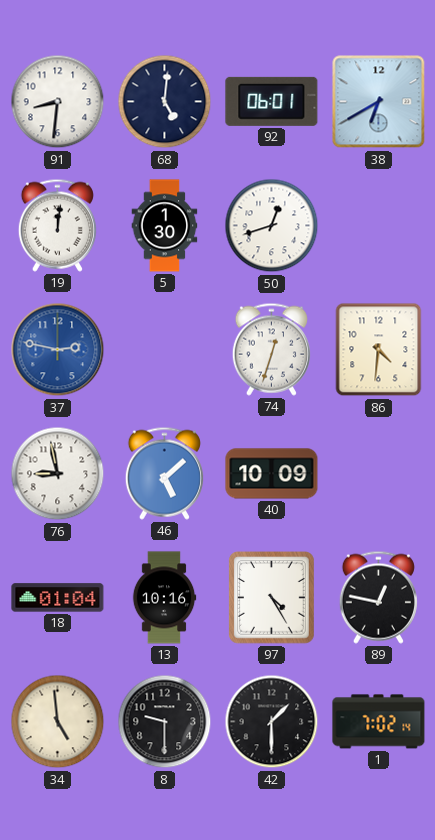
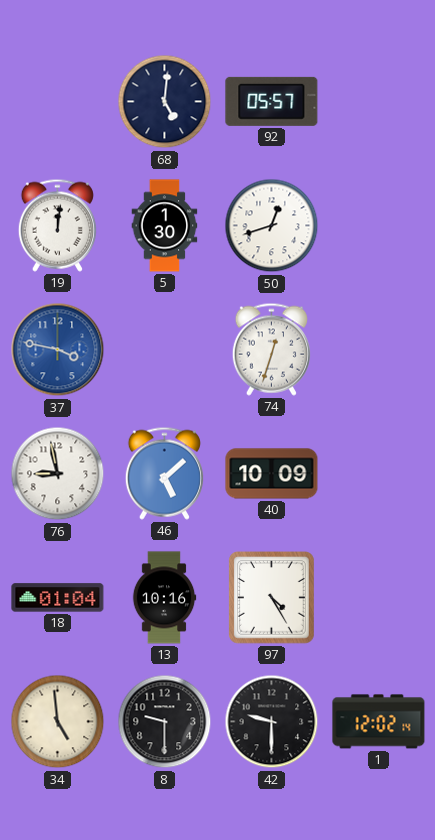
91: 8:31 -> none
92: 06:01 -> 05:57
38: 6:40 -> none
37: 2:47 -> 3:47
86: 4:31 -> none
89: 12:47 -> none
42: 1:30 -> 9:30
1: 7:02 -> 12:02
